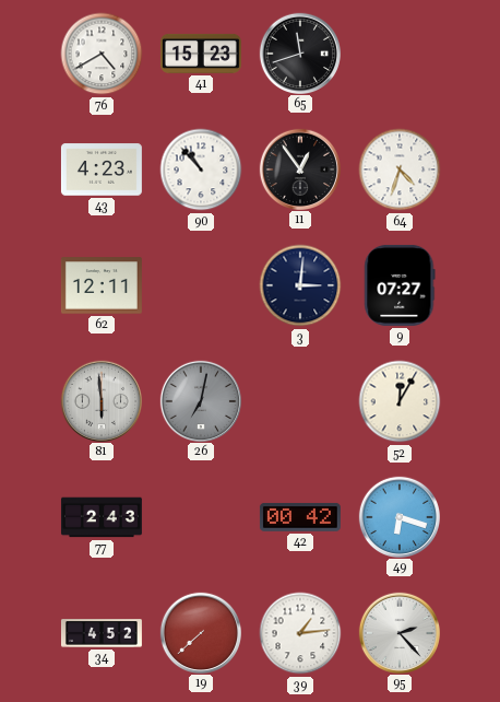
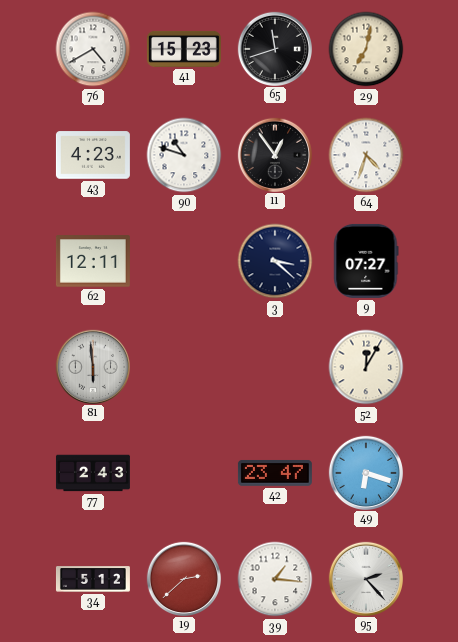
29: none -> 7:02
90: 10:53 -> 10:48
3: 3:01 -> 3:22
26: 7:02 -> none
42: 00:42 -> 23:47
34: 4:52 -> 5:12
19: 7:38 -> 2:38
39: 1:14 -> 1:16
